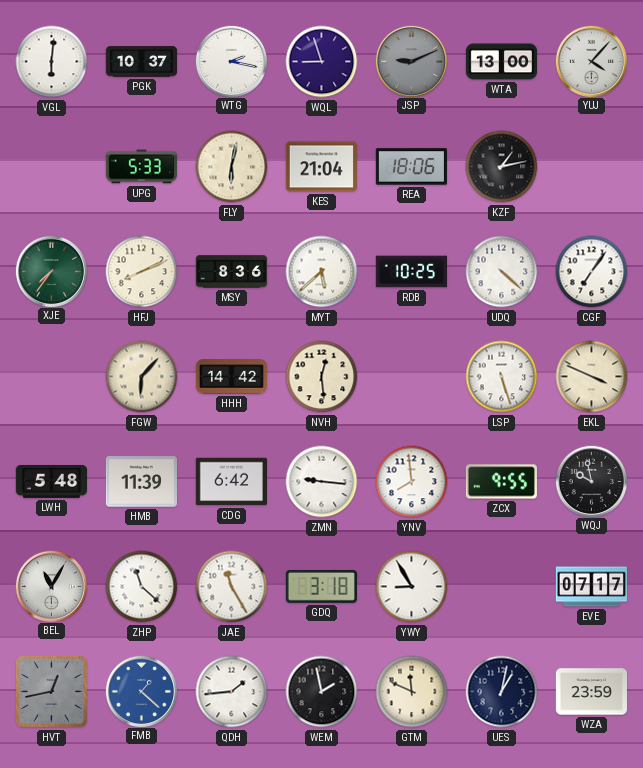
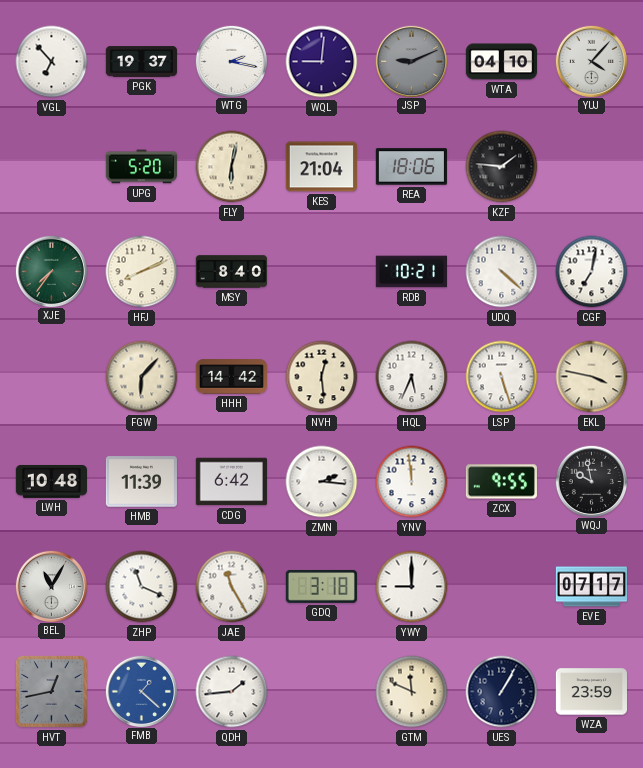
VGL: 6:01 -> 6:53
PGK: 10:37 -> 19:37
WQL: 8:57 -> 9:01
WTA: 13:00 -> 04:10
UPG: 5:33 -> 5:20
KZF: 1:13 -> 1:46
MSY: 8:36 -> 8:40
MYT: 5:38 -> none
RDB: 10:25 -> 10:21
CGF: 7:06 -> 7:02
HQL: none -> 5:34
EKL: 3:49 -> 3:47
LWH: 5:48 -> 10:48
ZMN: 9:16 -> 2:16
YNV: 7:59 -> 11:59
ZHP: 11:22 -> 11:19
YWY: 8:55 -> 9:00
WEM: 1:58 -> none
UES: 1:02 -> 1:05
